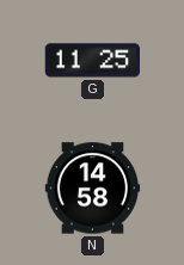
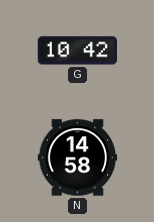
G: 11:25 -> 10:42
